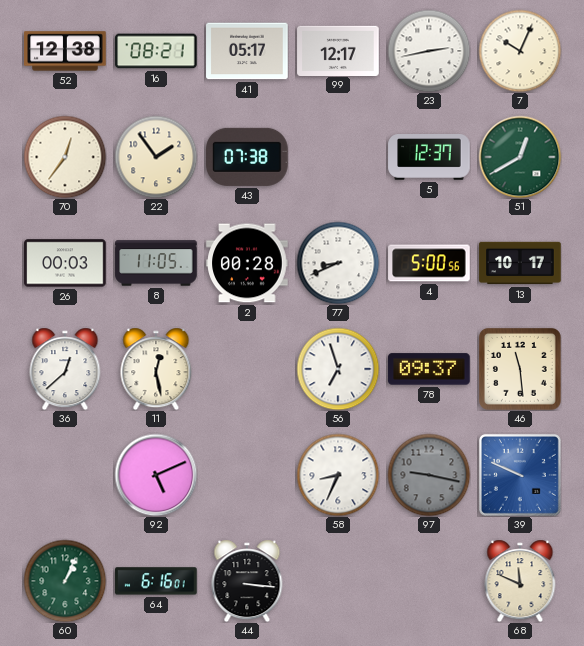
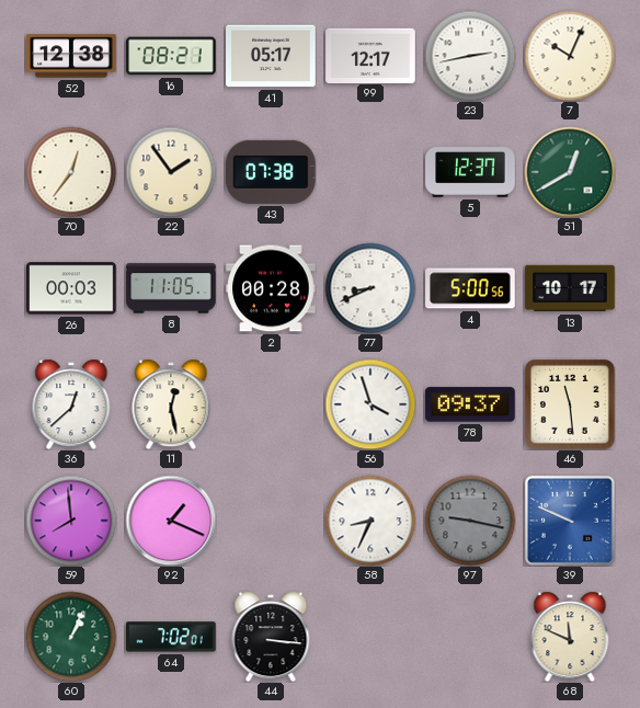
56: 6:57 -> 3:57
59: none -> 7:59
92: 5:11 -> 1:19
64: 6:16 -> 7:02
